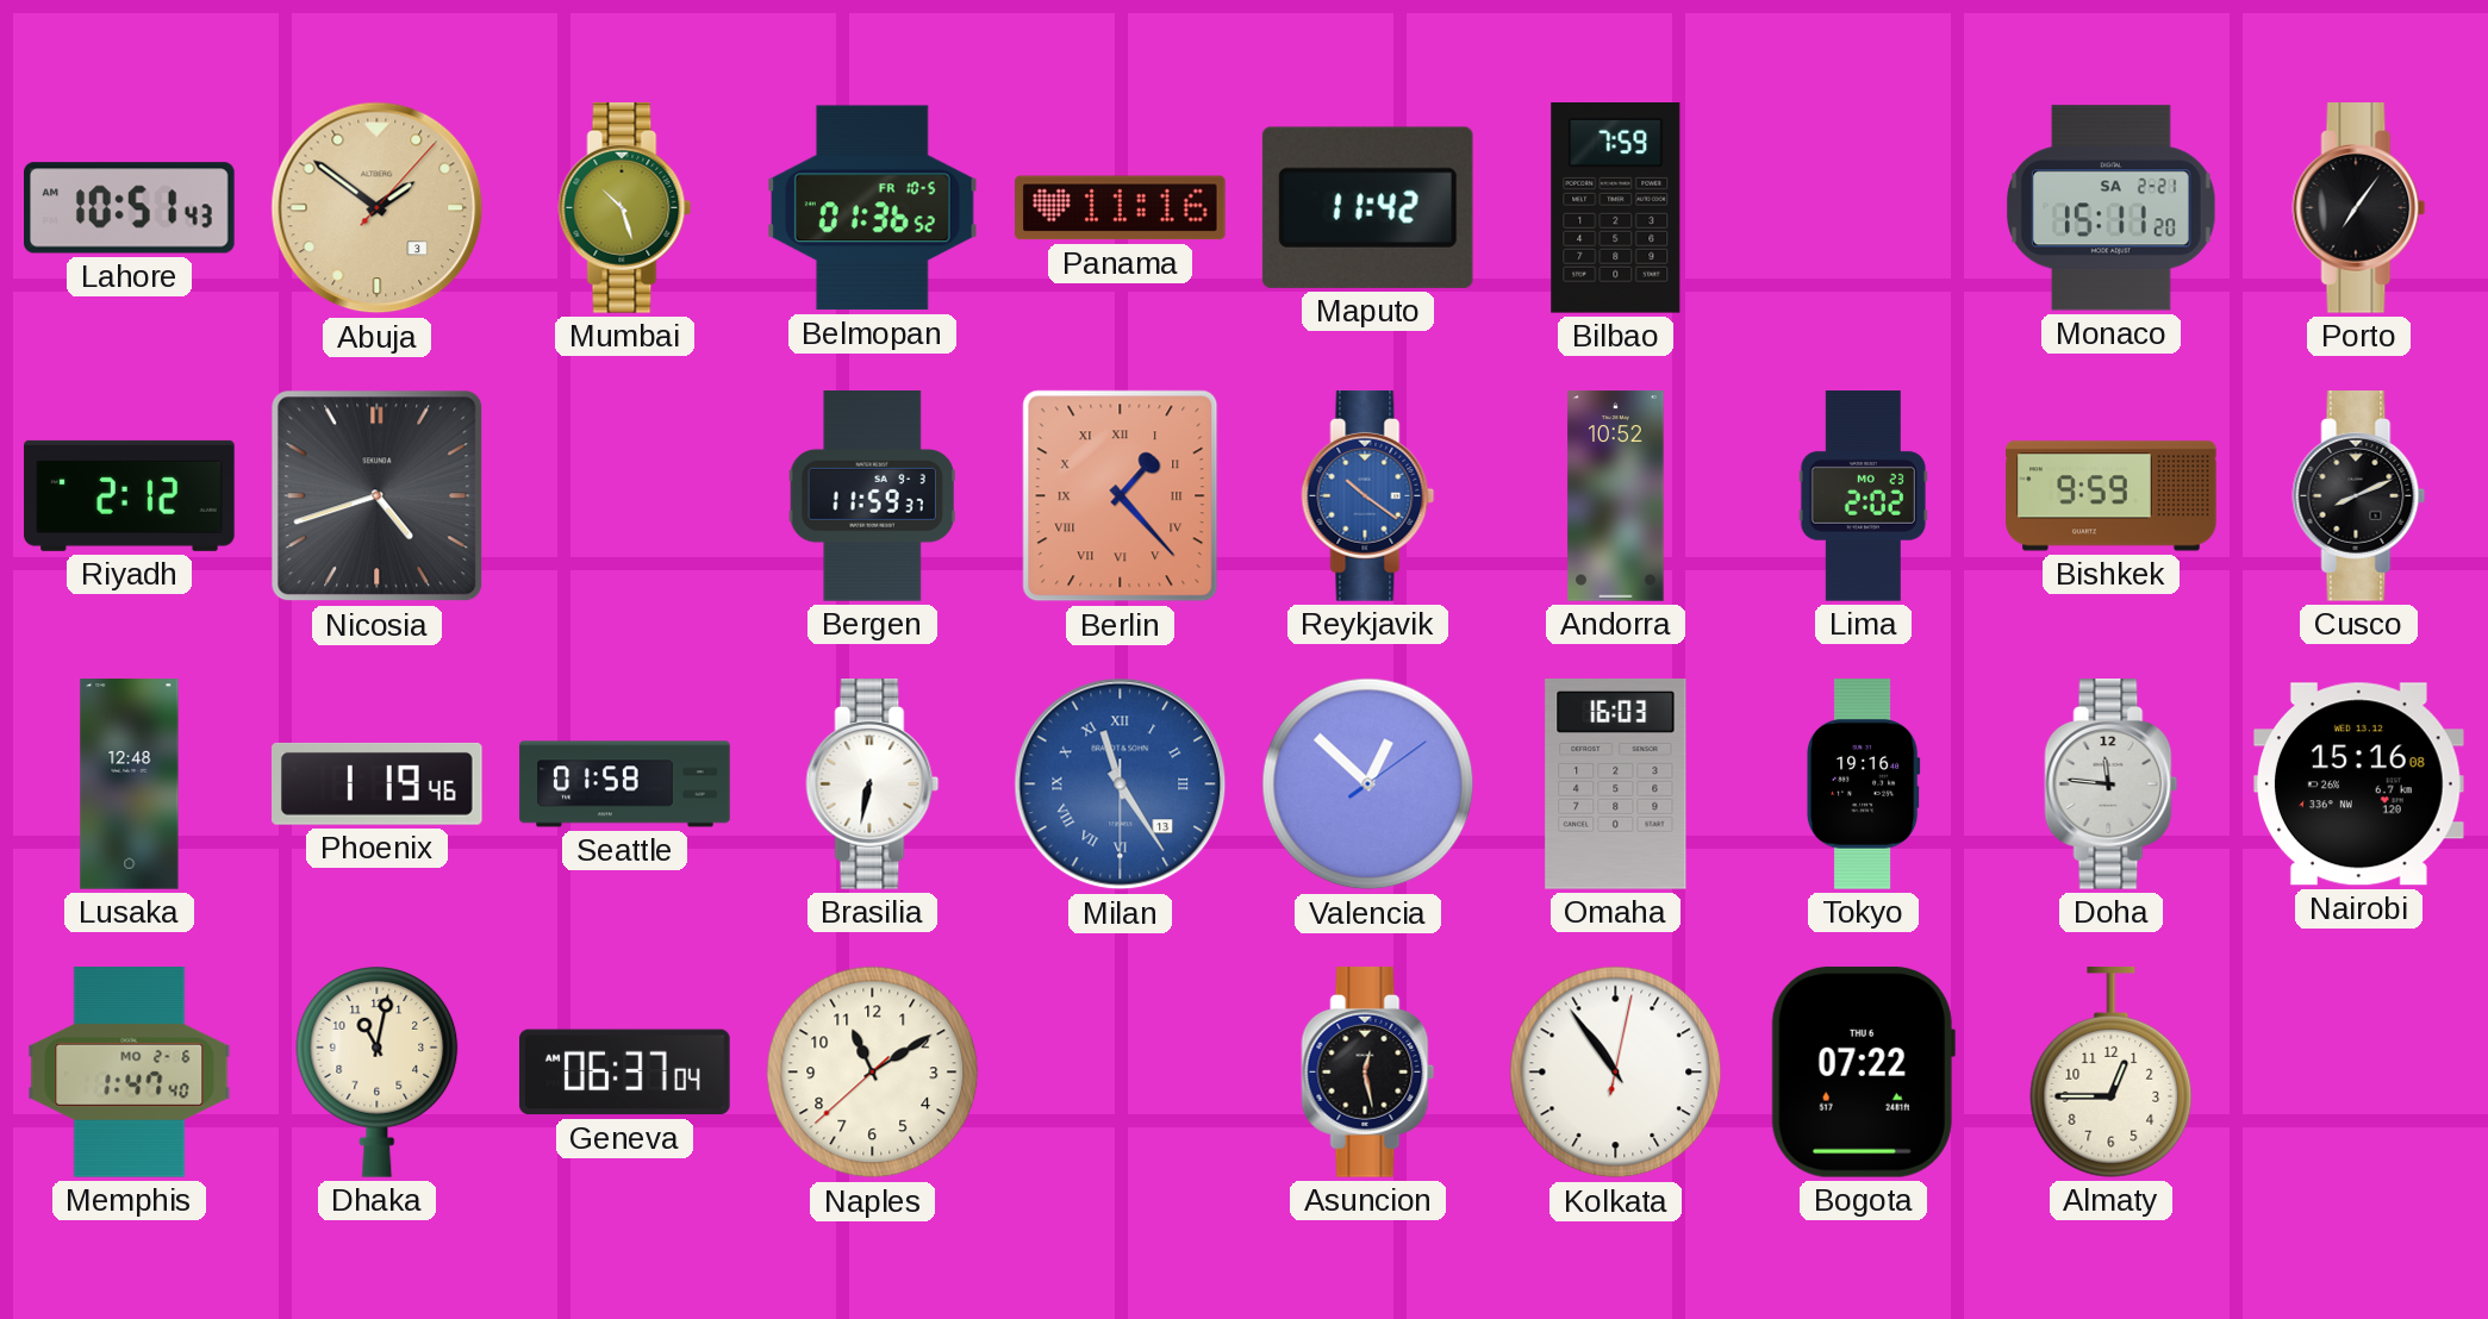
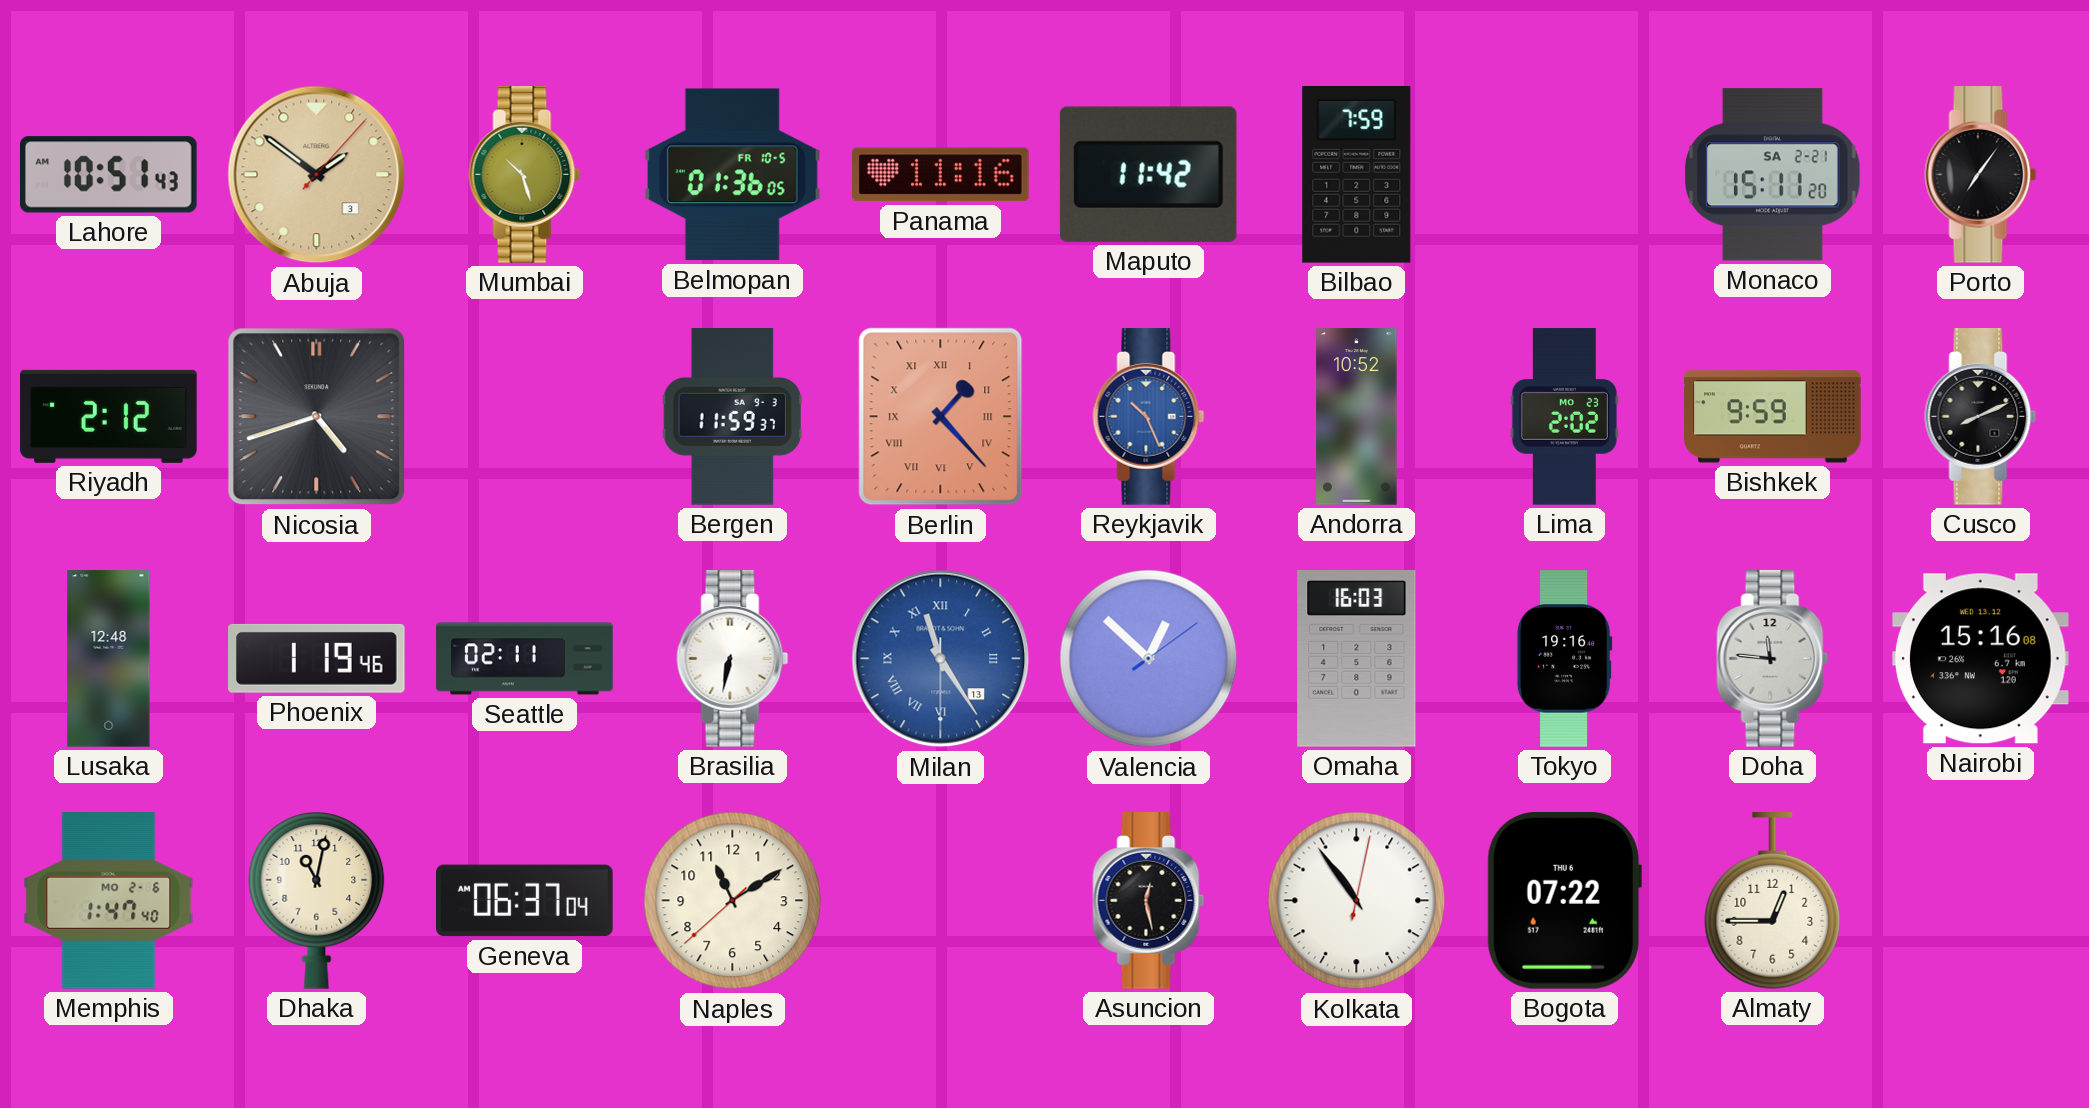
Belmopan: 01:36:52 -> 01:36:05
Reykjavik: 10:21 -> 10:26
Seattle: 01:58 -> 02:11
